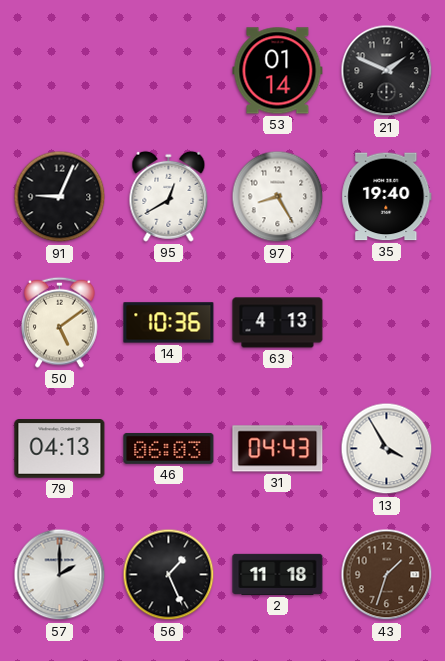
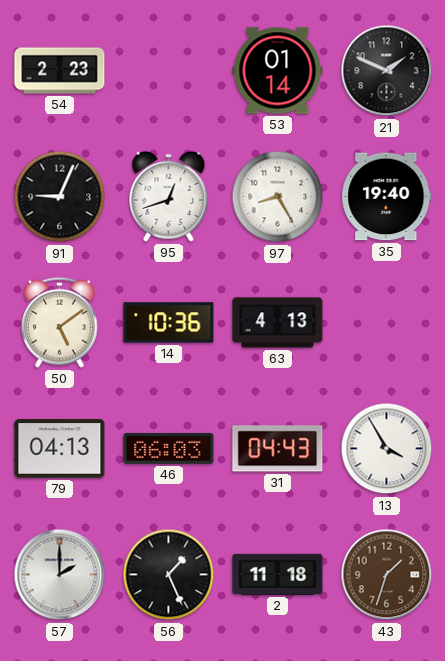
54: none -> 2:23
95: 12:40 -> 12:42
